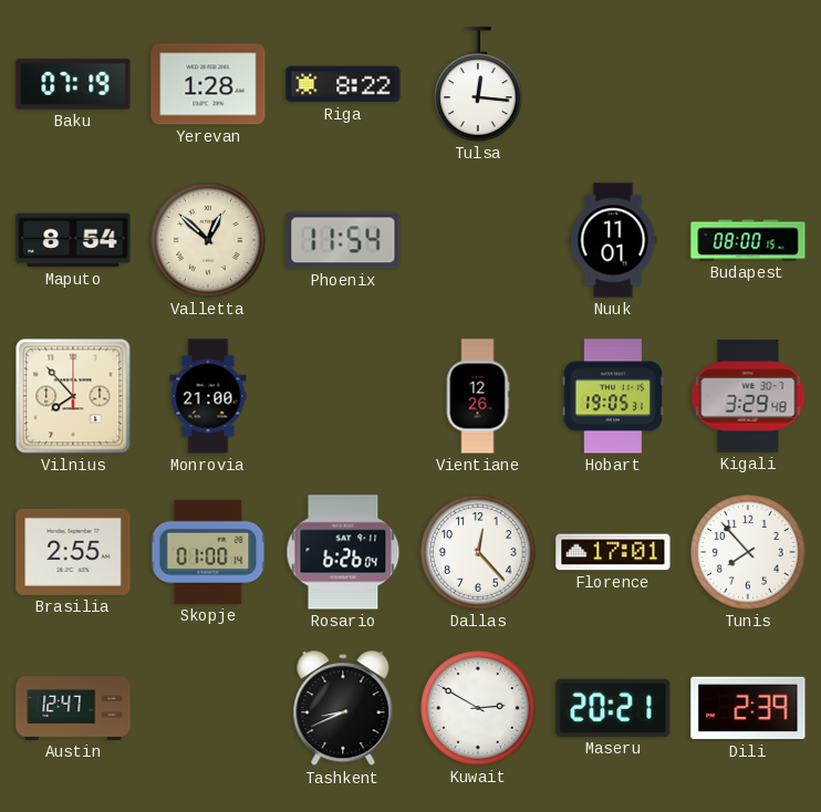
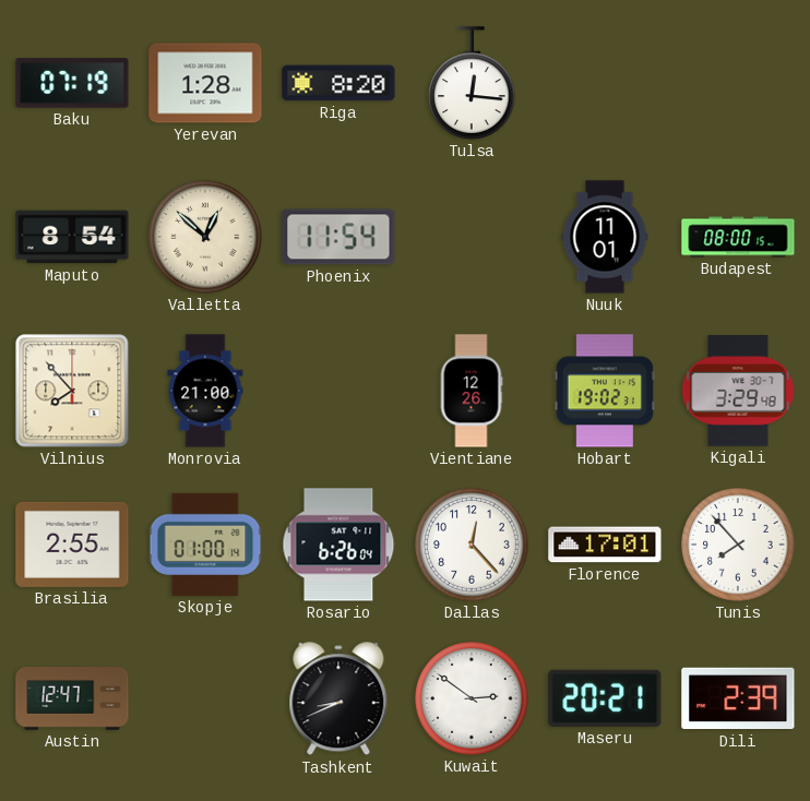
Riga: 8:22 -> 8:20
Hobart: 19:05 -> 19:02
Kuwait: 2:50 -> 2:51
